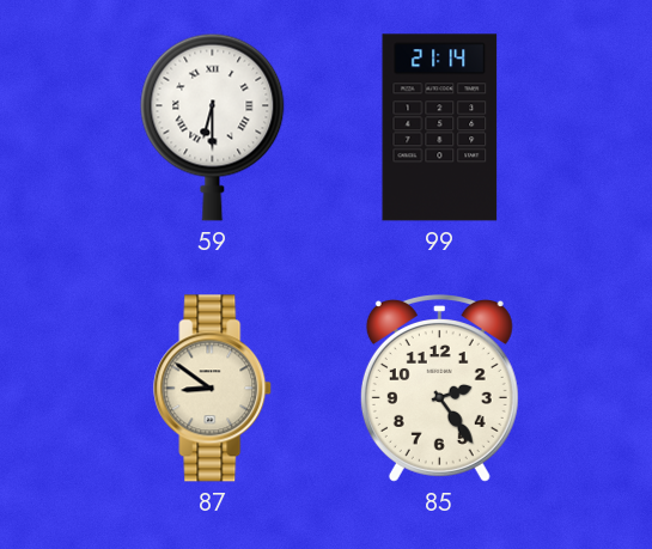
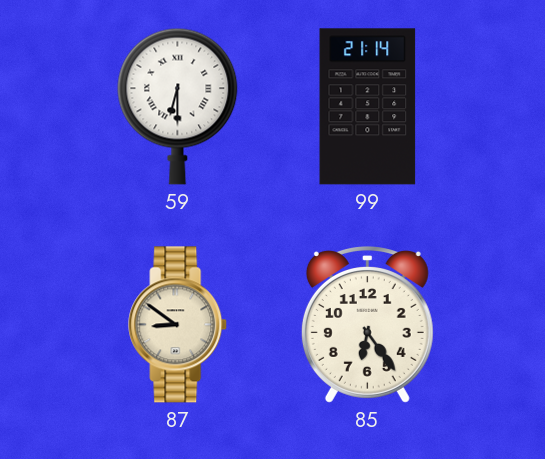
85: 2:24 -> 6:24
